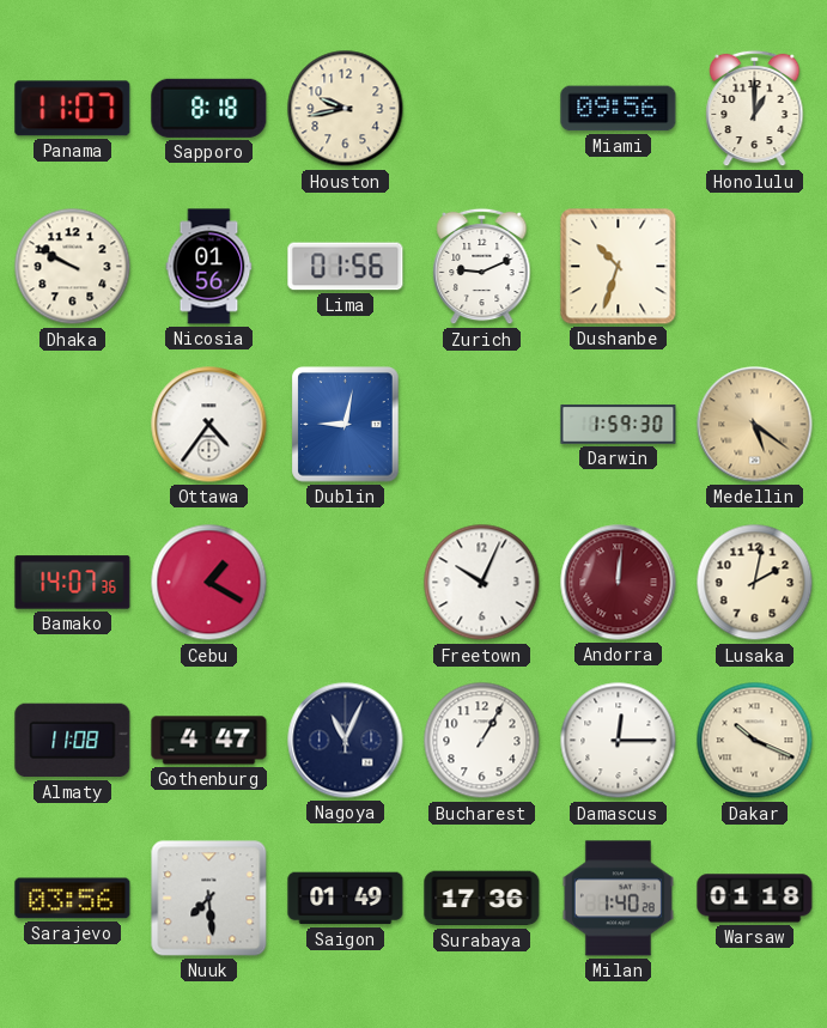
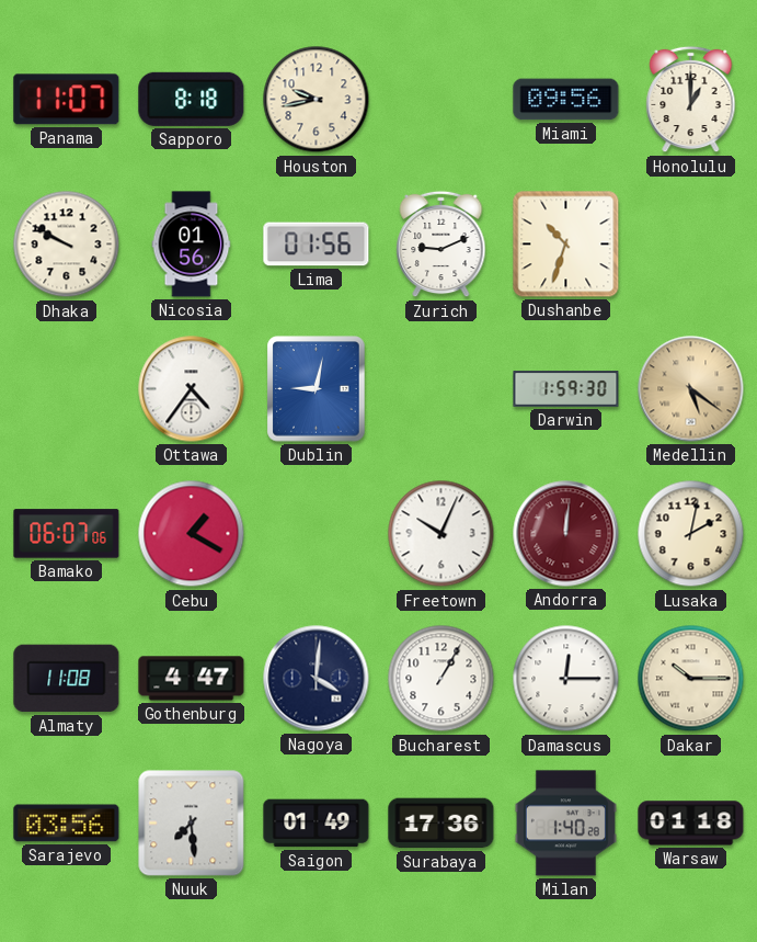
Bamako: 14:07 -> 06:07
Nagoya: 11:04 -> 4:01
Dakar: 10:19 -> 10:15
